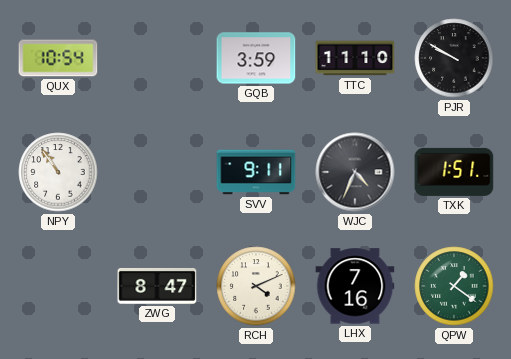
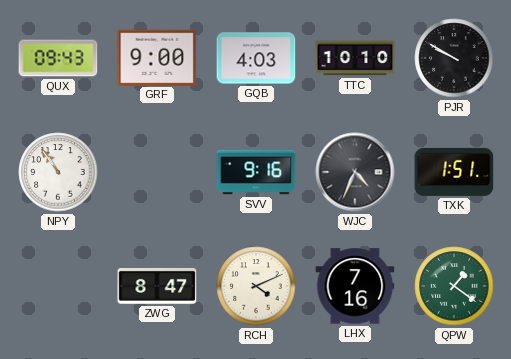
QUX: 10:54 -> 09:43
GRF: none -> 9:00
GQB: 3:59 -> 4:03
TTC: 11:10 -> 10:10
SVV: 9:11 -> 9:16
